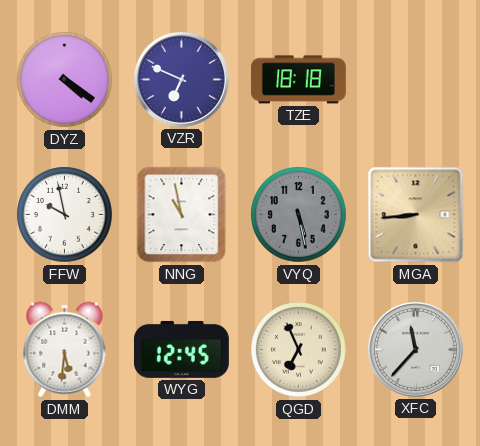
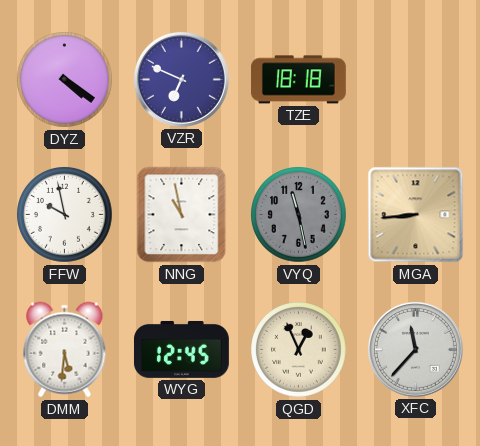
VYQ: 5:28 -> 11:28
QGD: 6:56 -> 12:56
